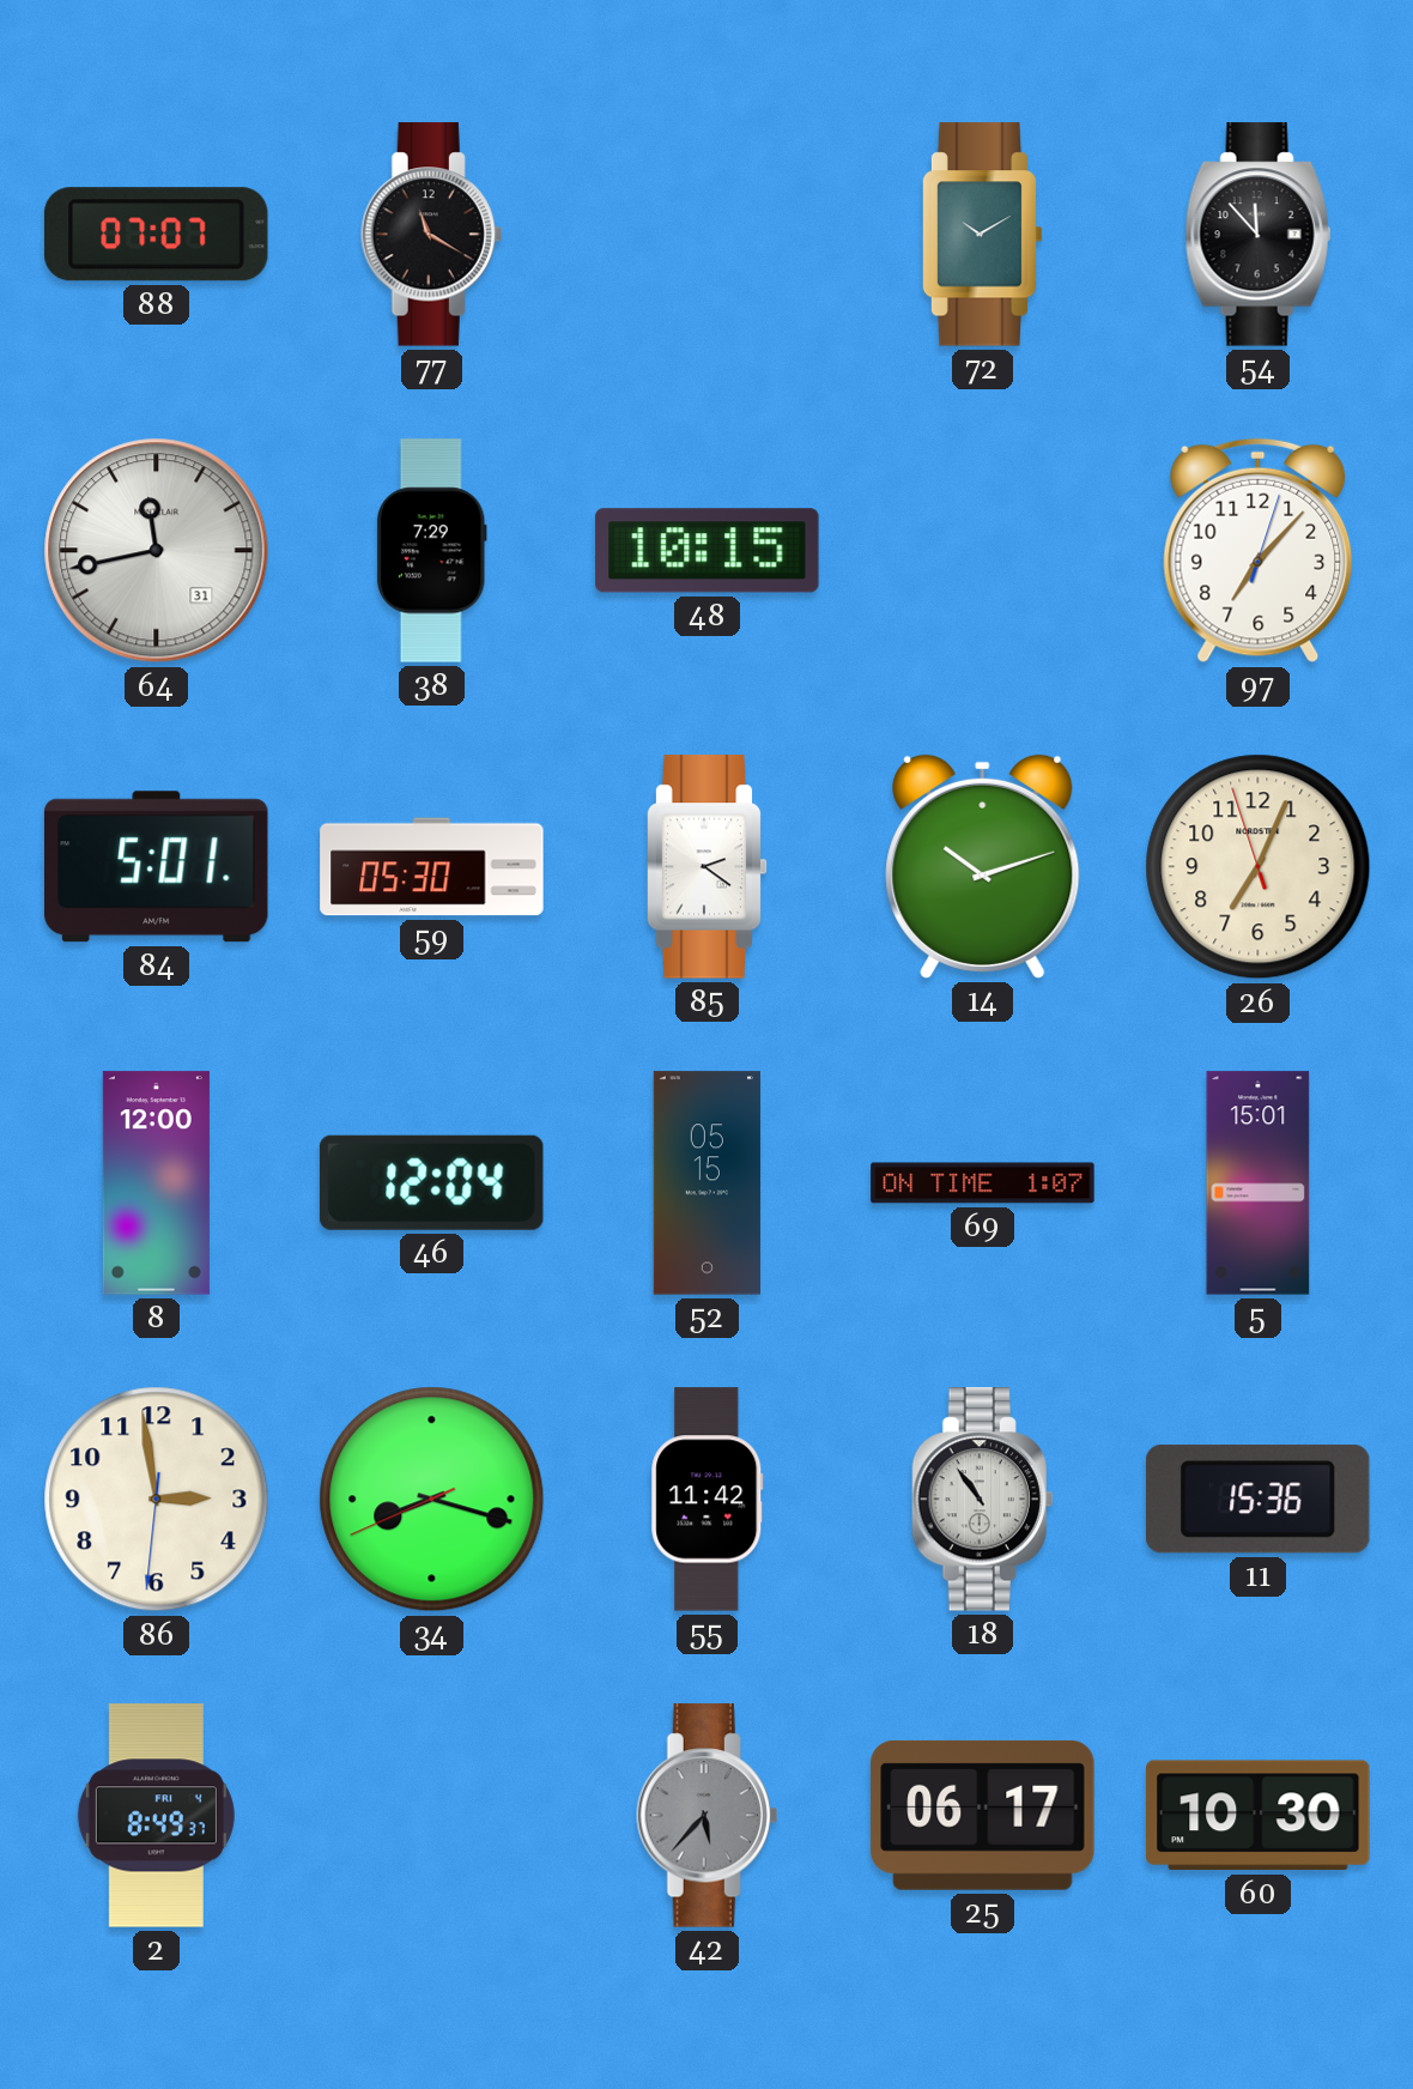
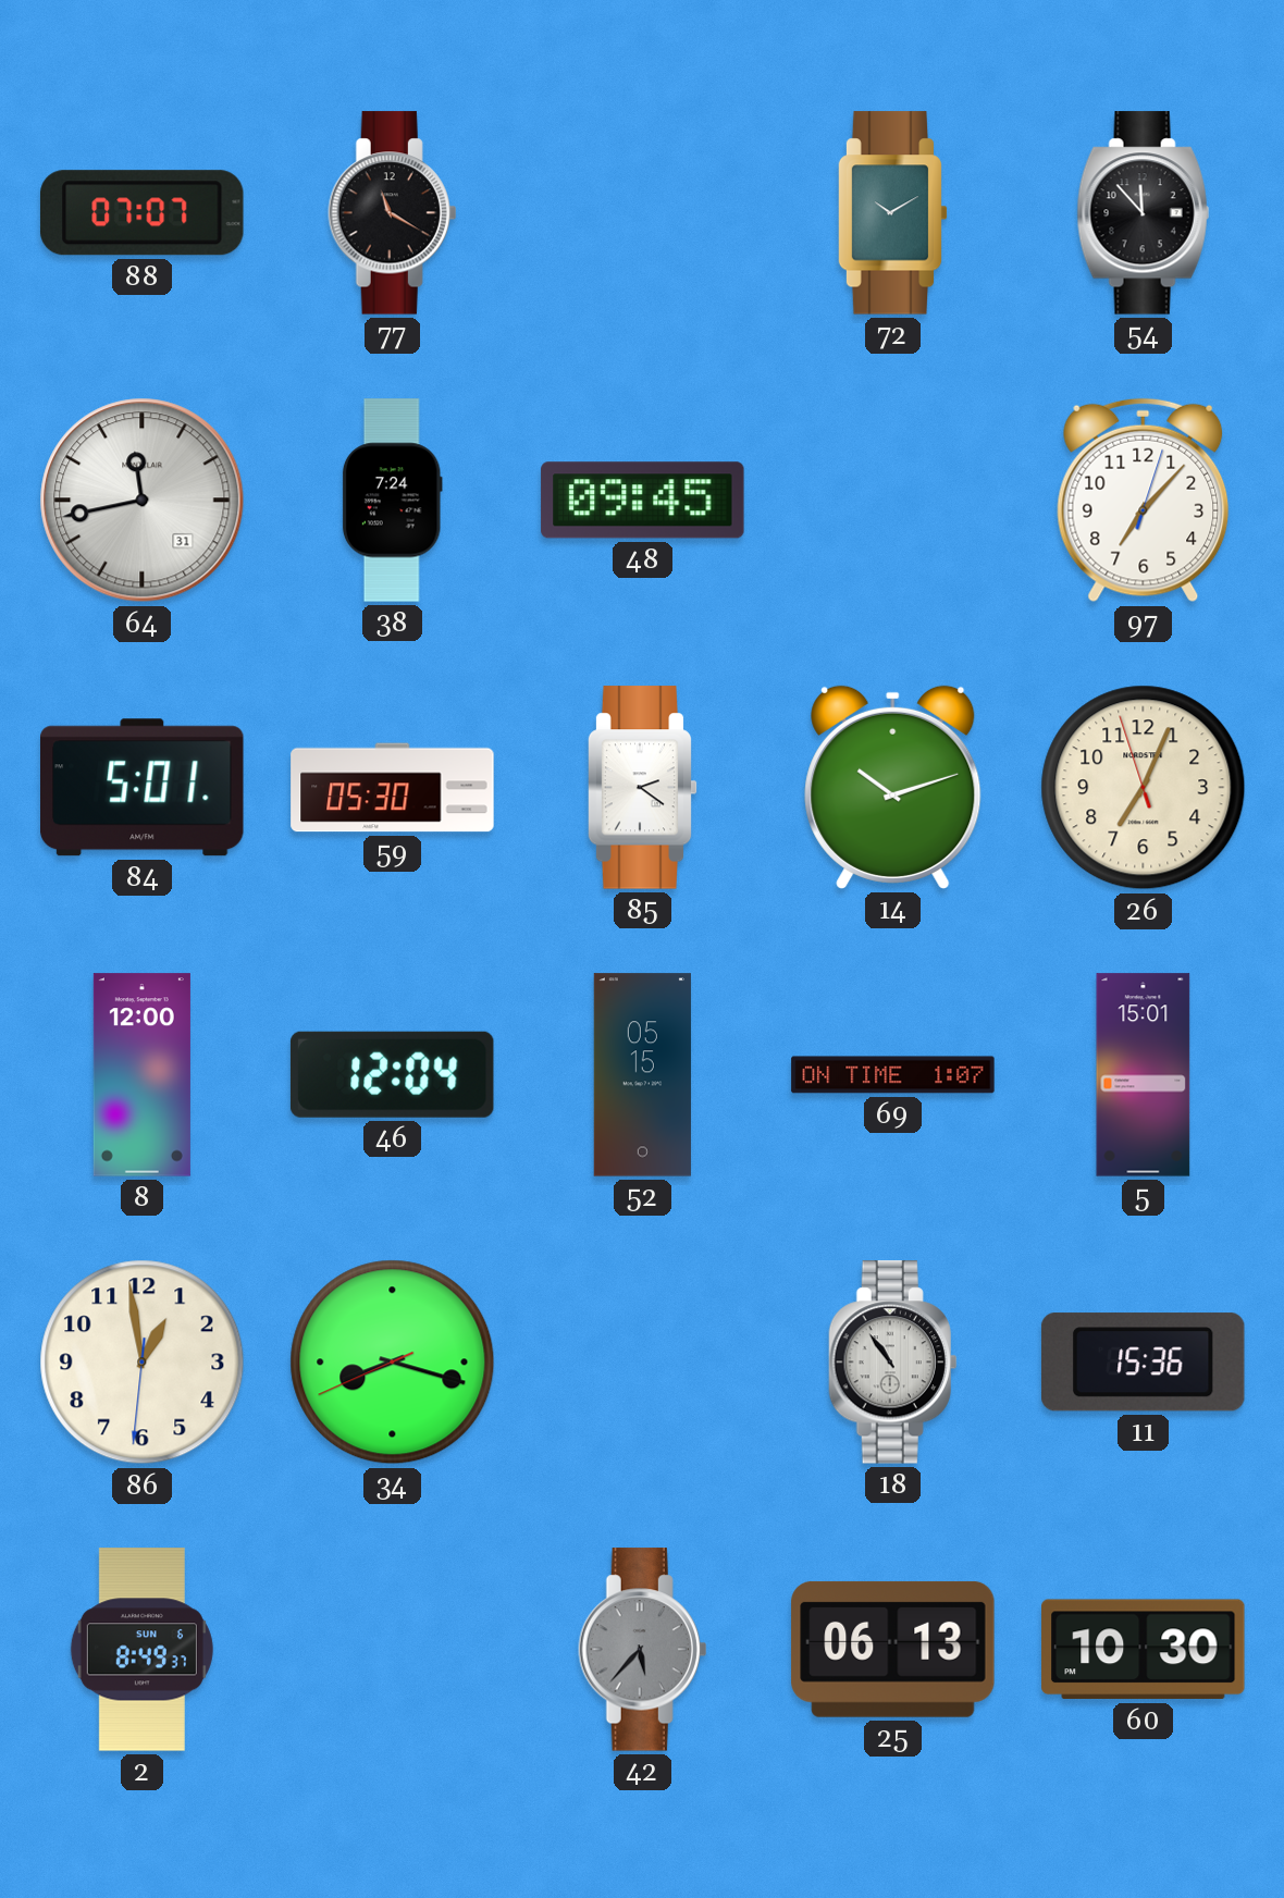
38: 7:29 -> 7:24
48: 10:15 -> 09:45
86: 2:58 -> 12:58
55: 11:42 -> none
2 date: FRI 4 -> SUN 6
25: 06:17 -> 06:13
